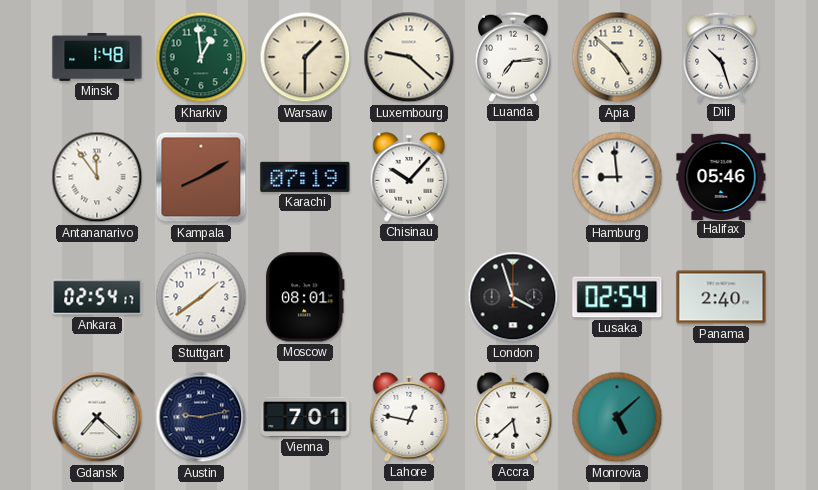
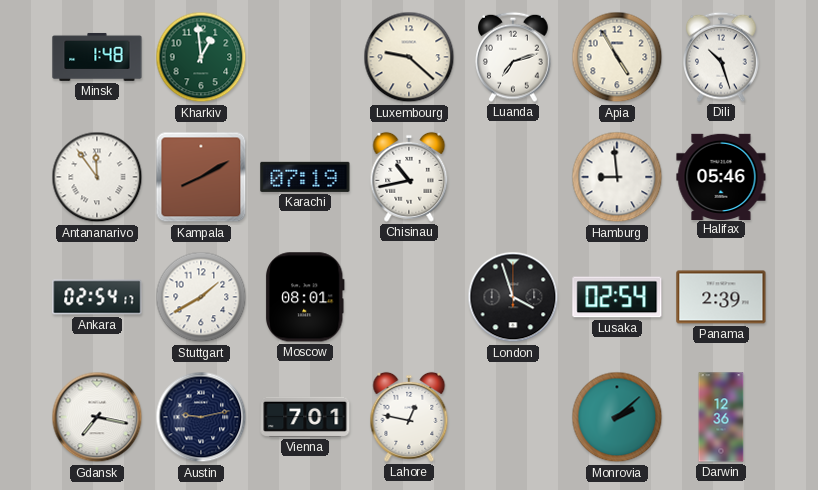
Warsaw: 1:30 -> none
Luanda: 7:14 -> 7:12
Apia: 4:52 -> 4:55
Chisinau: 10:07 -> 10:43
Stuttgart: 1:39 -> 1:40
Panama: 2:40 -> 2:39
Gdansk: 7:22 -> 7:17
Accra: 5:38 -> none
Monrovia: 5:08 -> 2:08
Darwin: none -> 12:36
